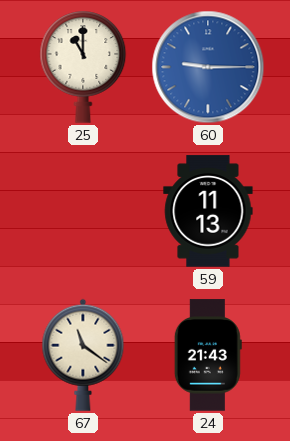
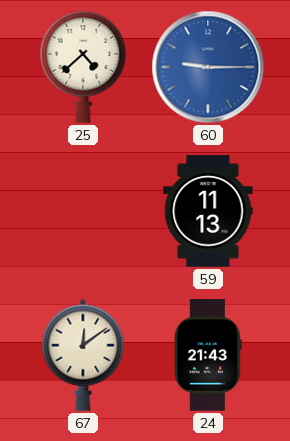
25: 11:00 -> 4:38
67: 11:21 -> 12:09
